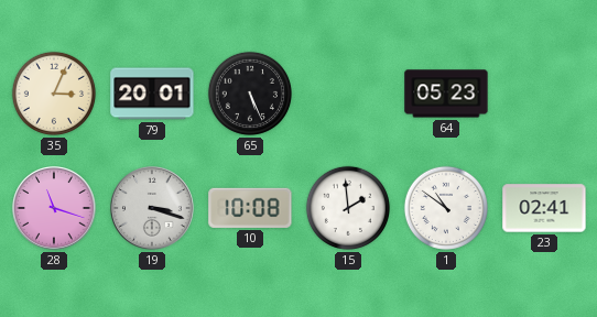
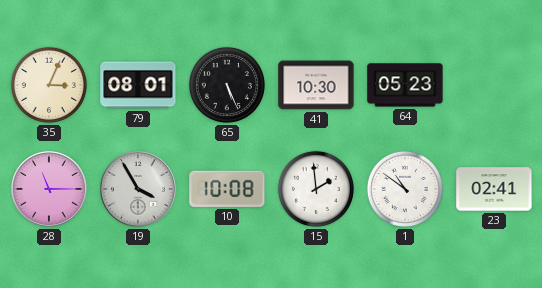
79: 20:01 -> 08:01
41: none -> 10:30
28: 11:18 -> 11:15
19: 3:18 -> 3:55
